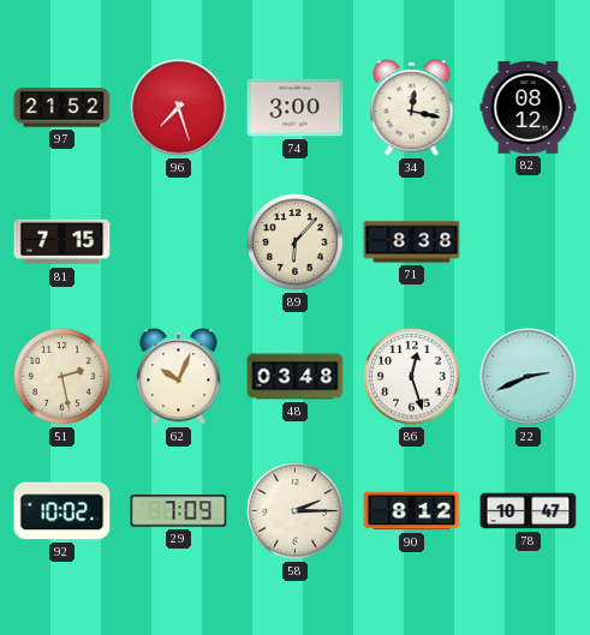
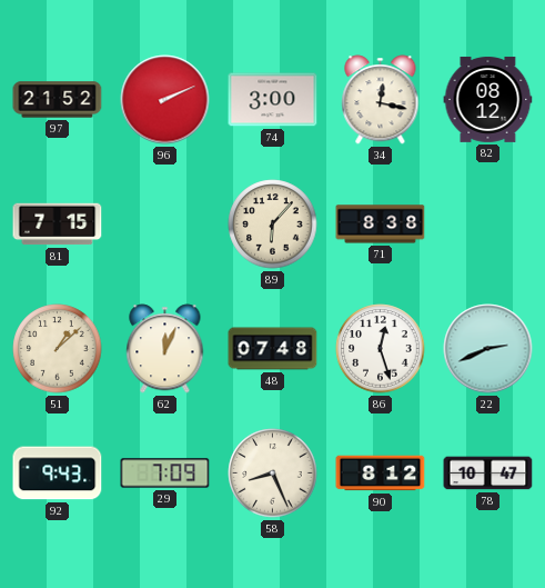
96: 7:27 -> 2:11
51: 2:28 -> 1:08
62: 10:04 -> 12:04
48: 03:48 -> 07:48
92: 10:02 -> 9:43
58: 2:15 -> 8:26
